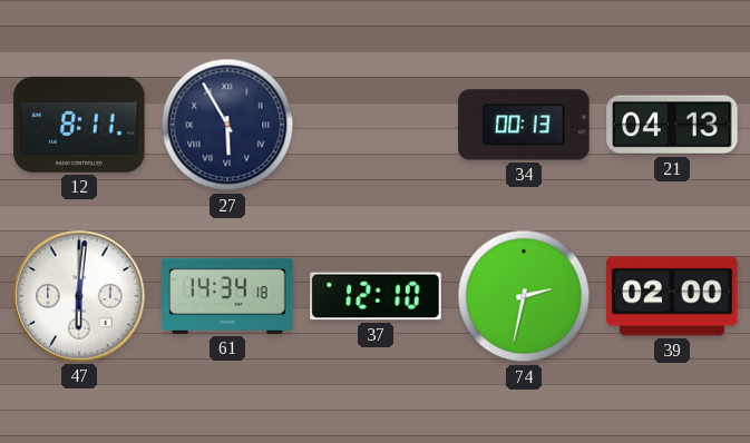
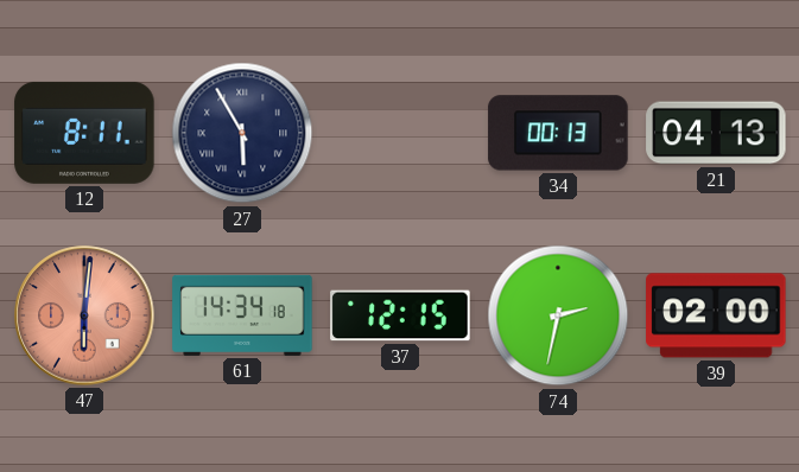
47 dial: white -> salmon
37: 12:10 -> 12:15
